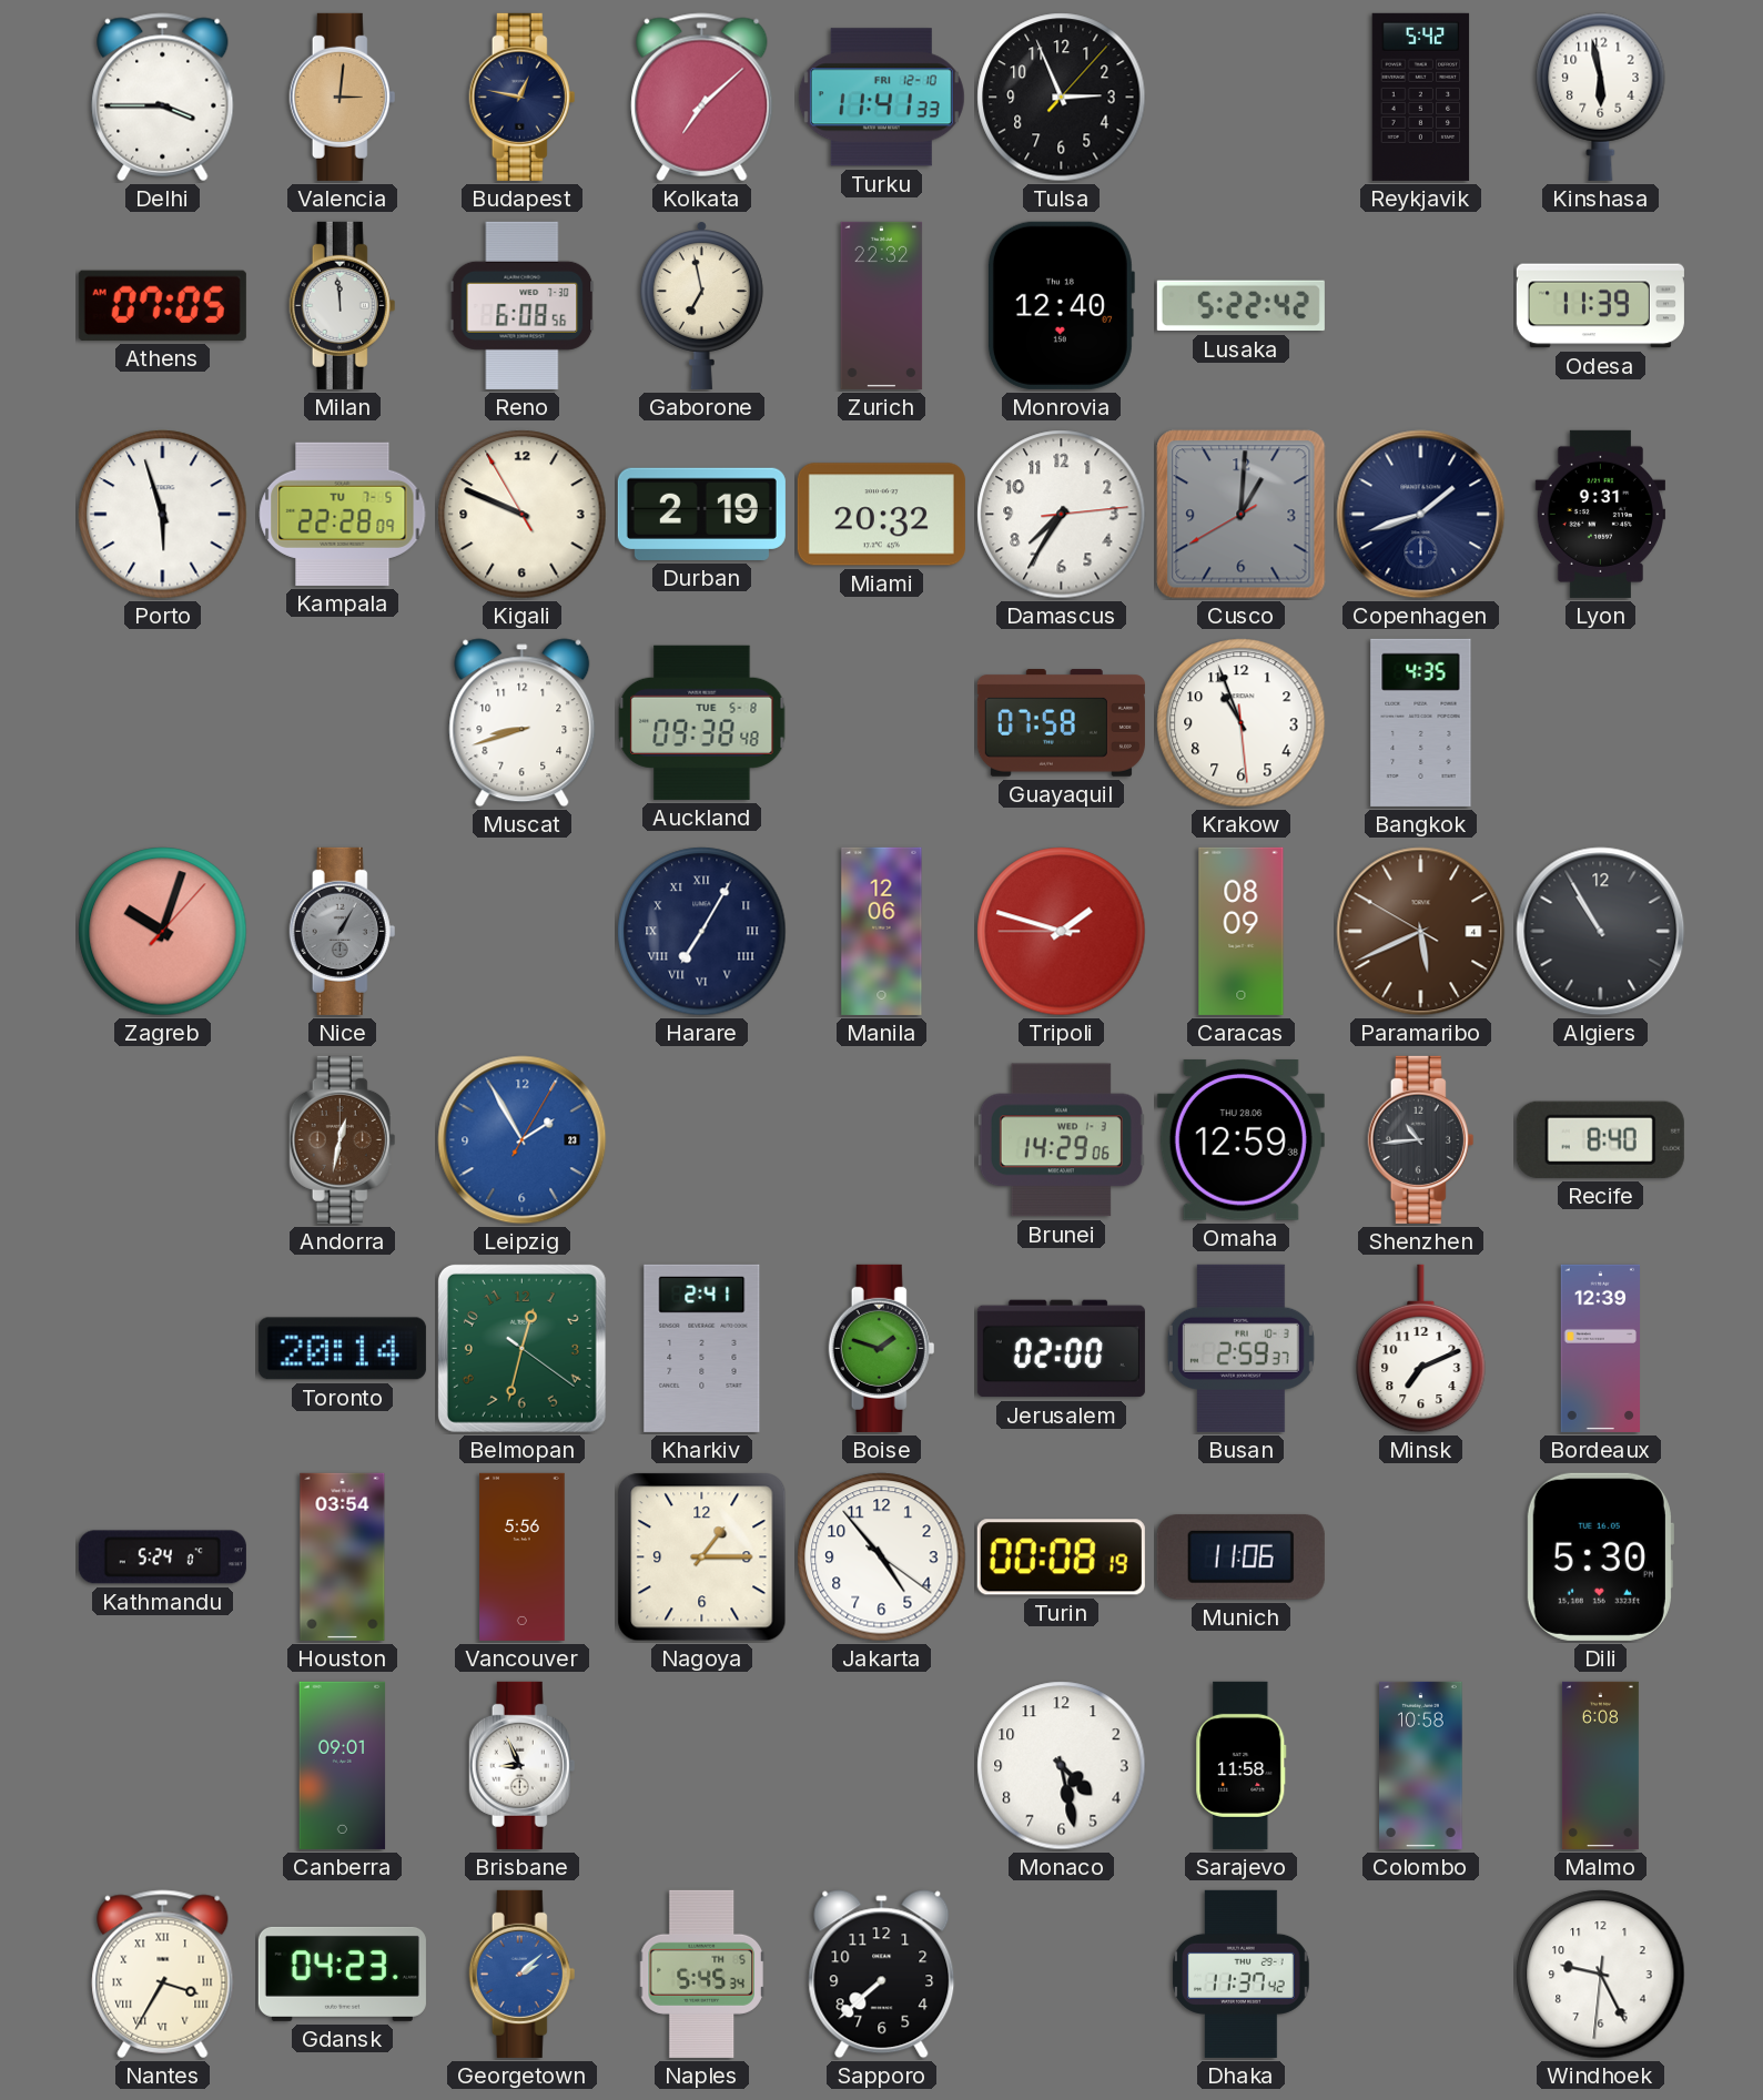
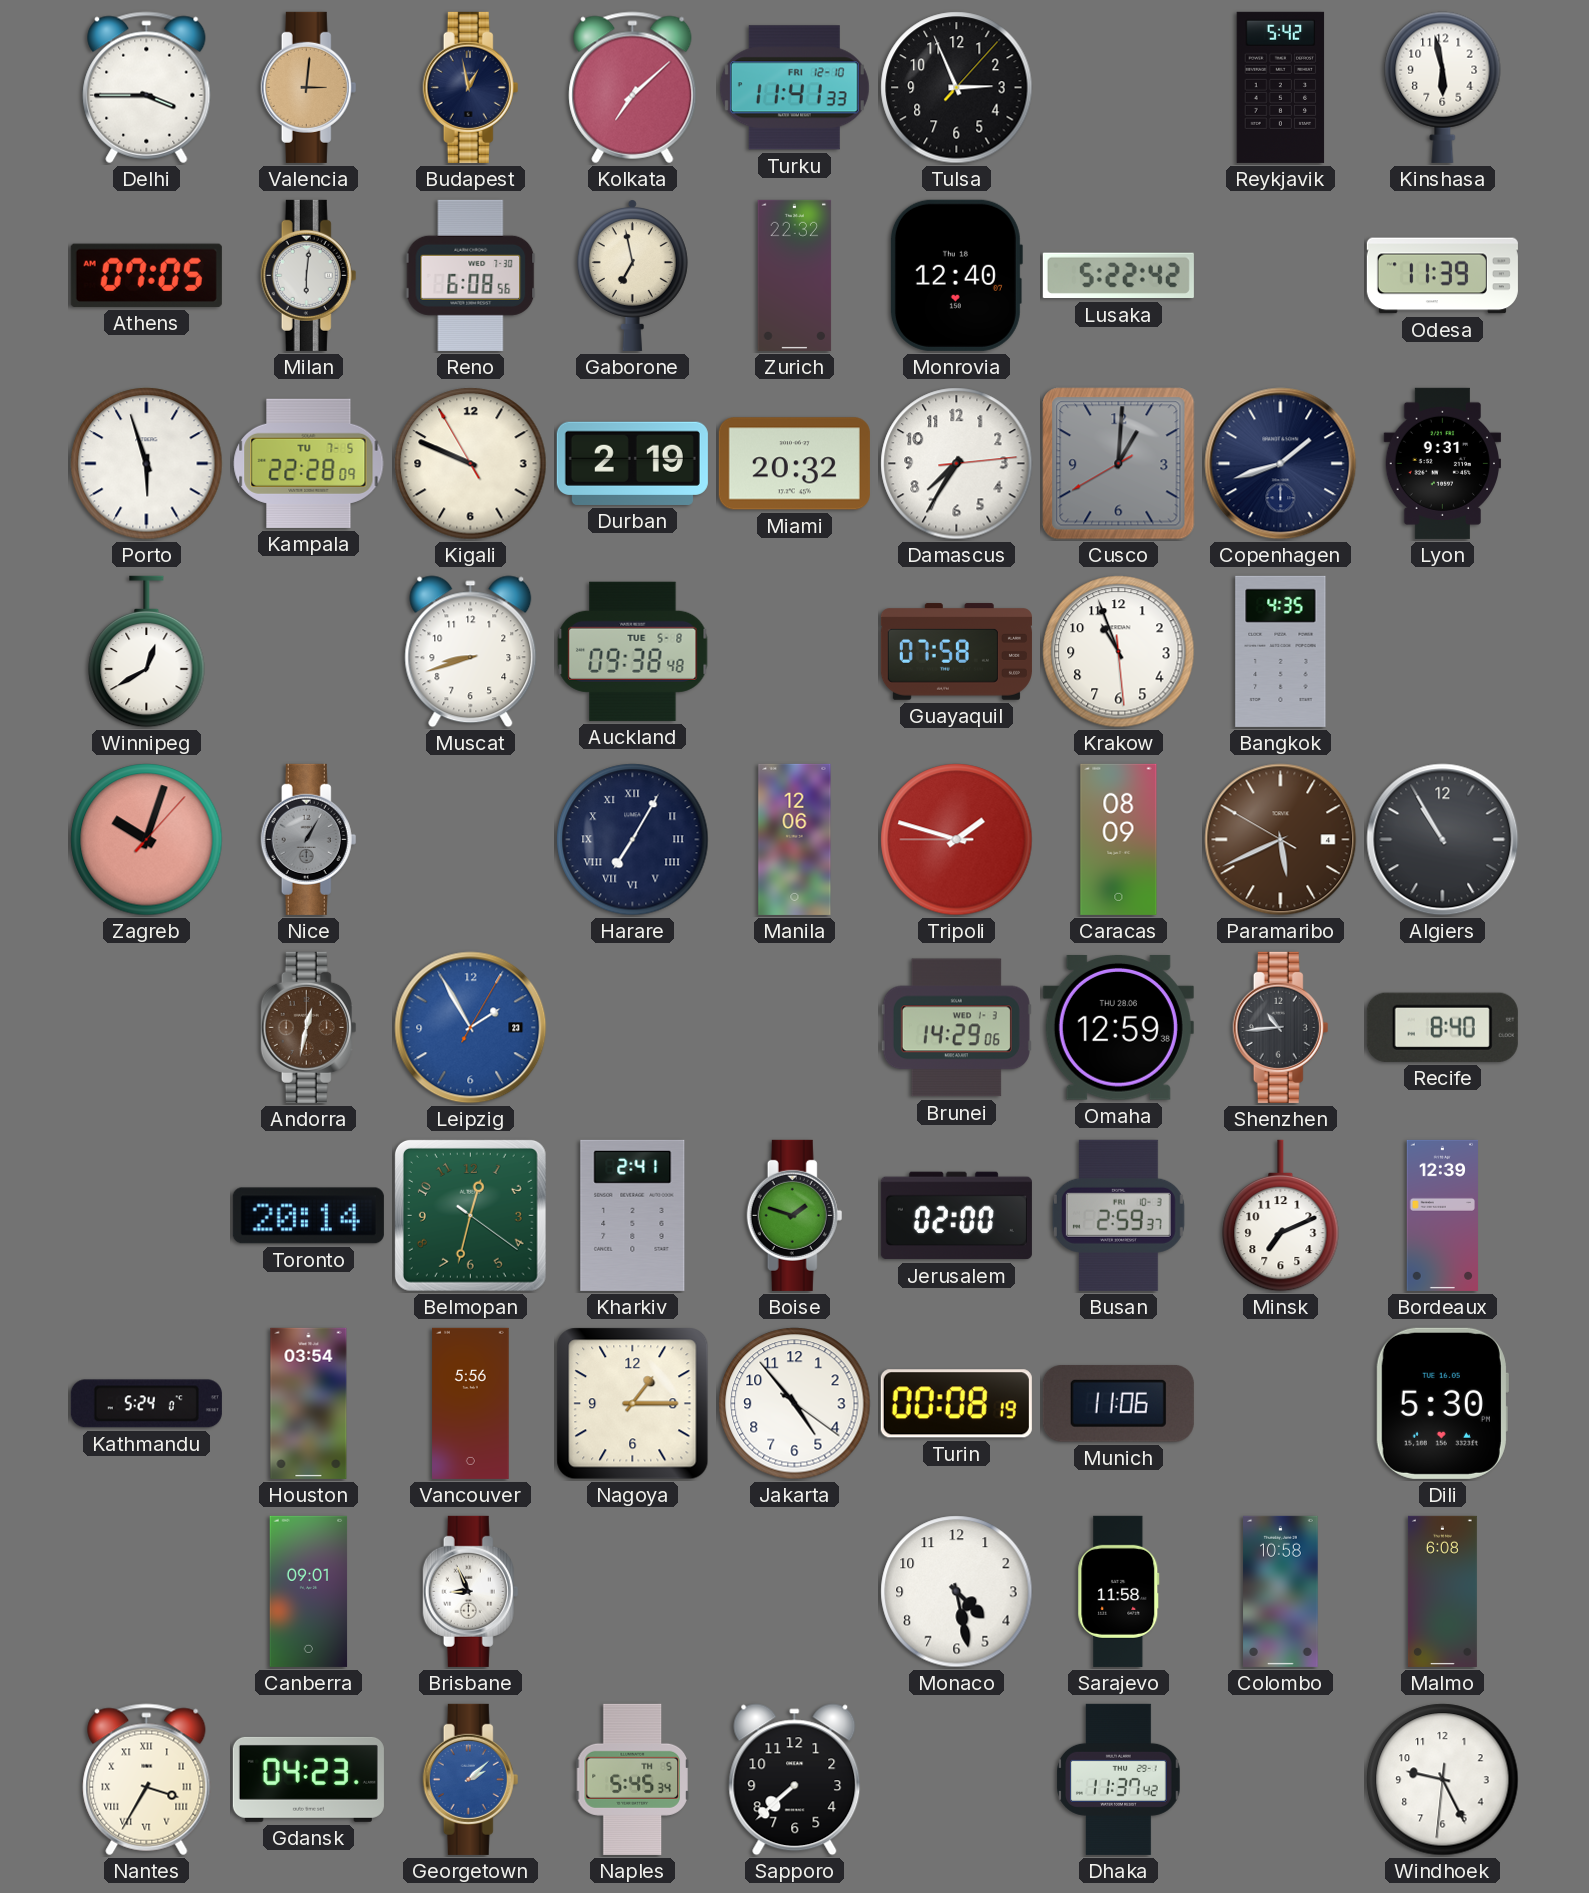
Budapest: 12:47 -> 12:58
Milan: 11:59 -> 6:01
Winnipeg: none -> 12:40
